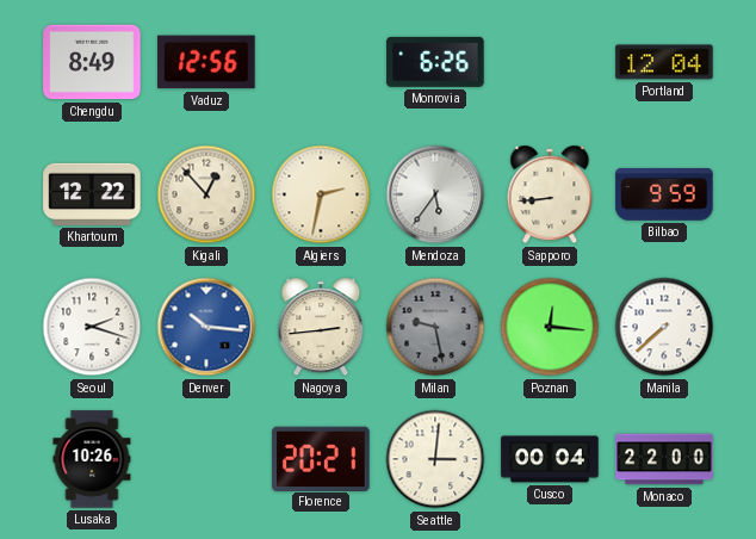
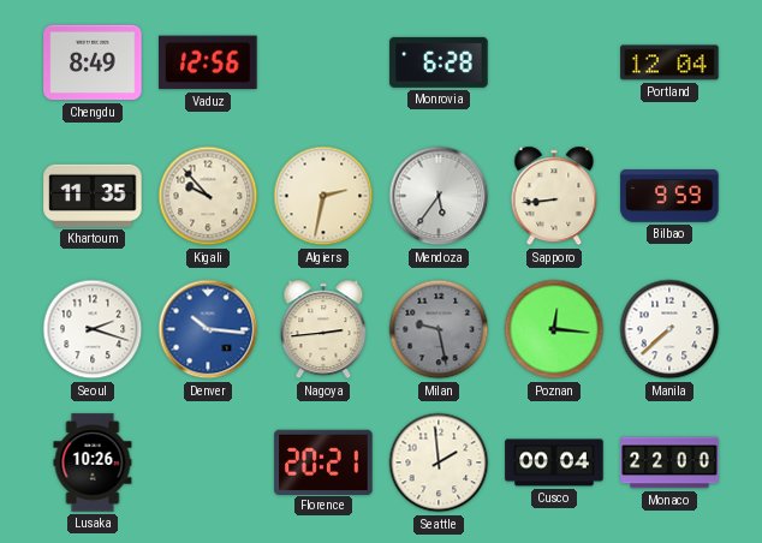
Monrovia: 6:26 -> 6:28
Khartoum: 12:22 -> 11:35
Kigali: 12:53 -> 9:53
Seattle: 3:01 -> 1:59
